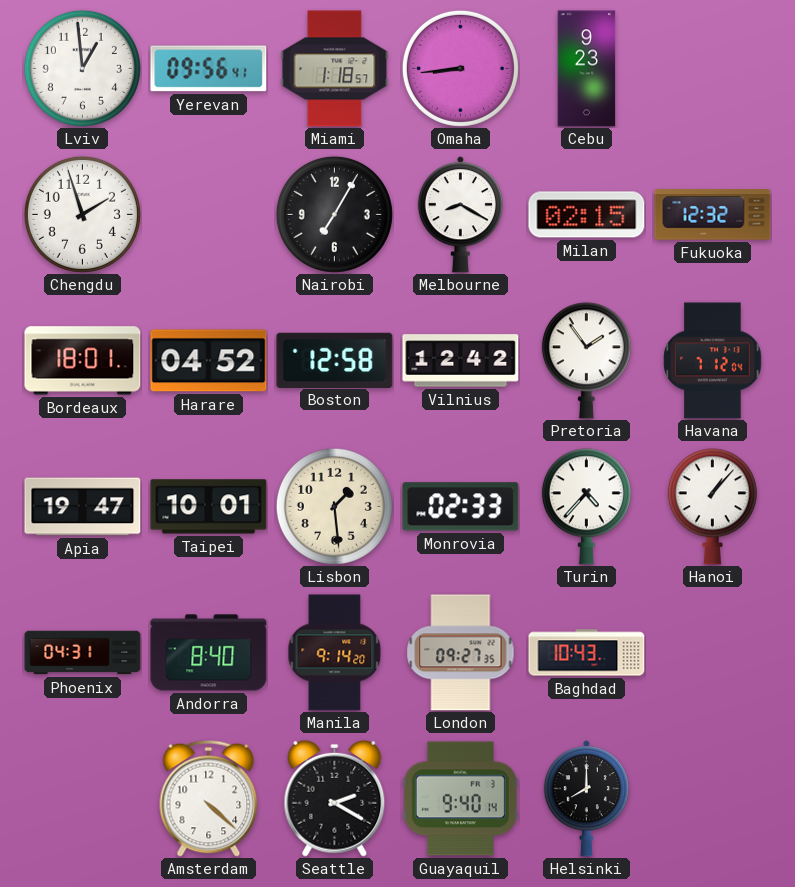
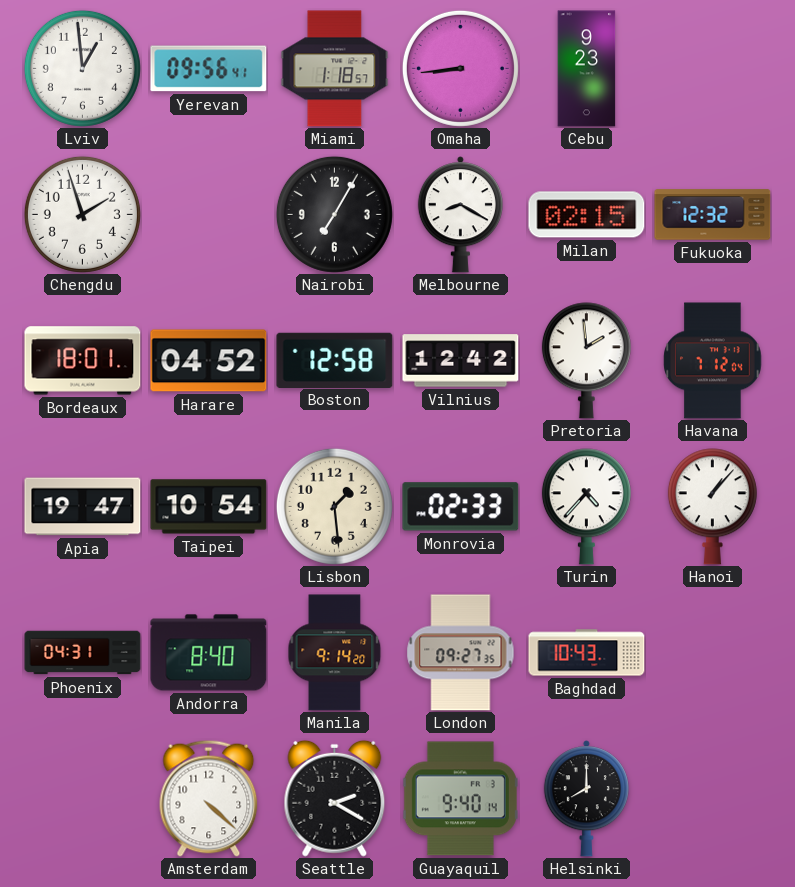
Pretoria: 1:54 -> 1:59
Taipei: 10:01 -> 10:54
